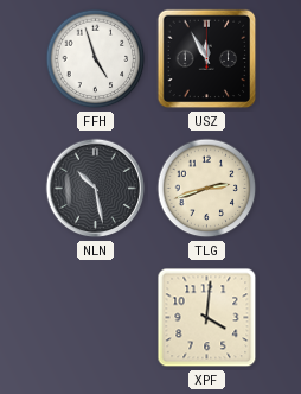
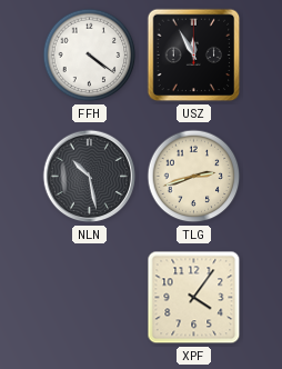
FFH: 4:57 -> 4:21
XPF: 4:01 -> 4:06
